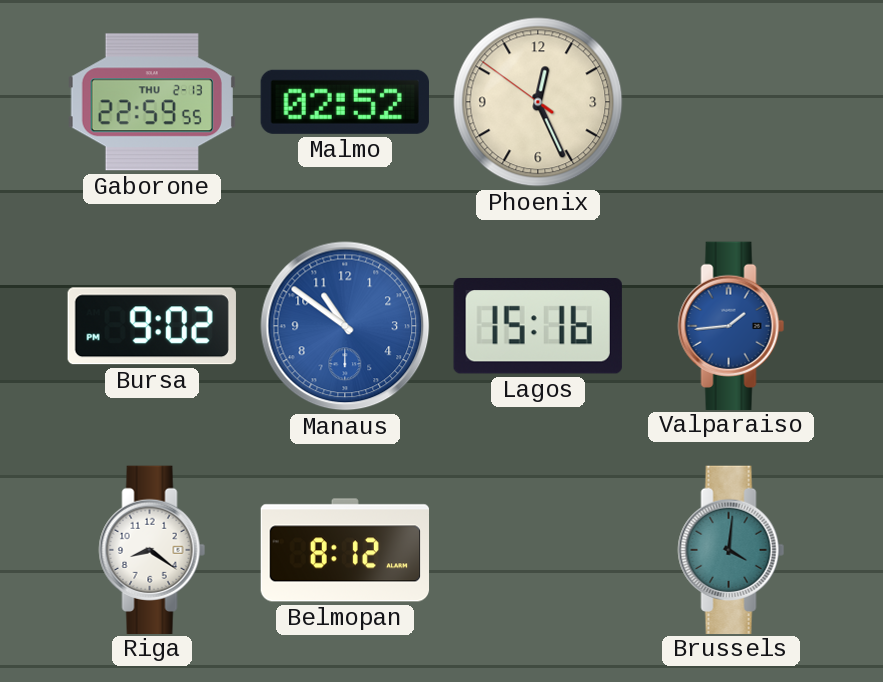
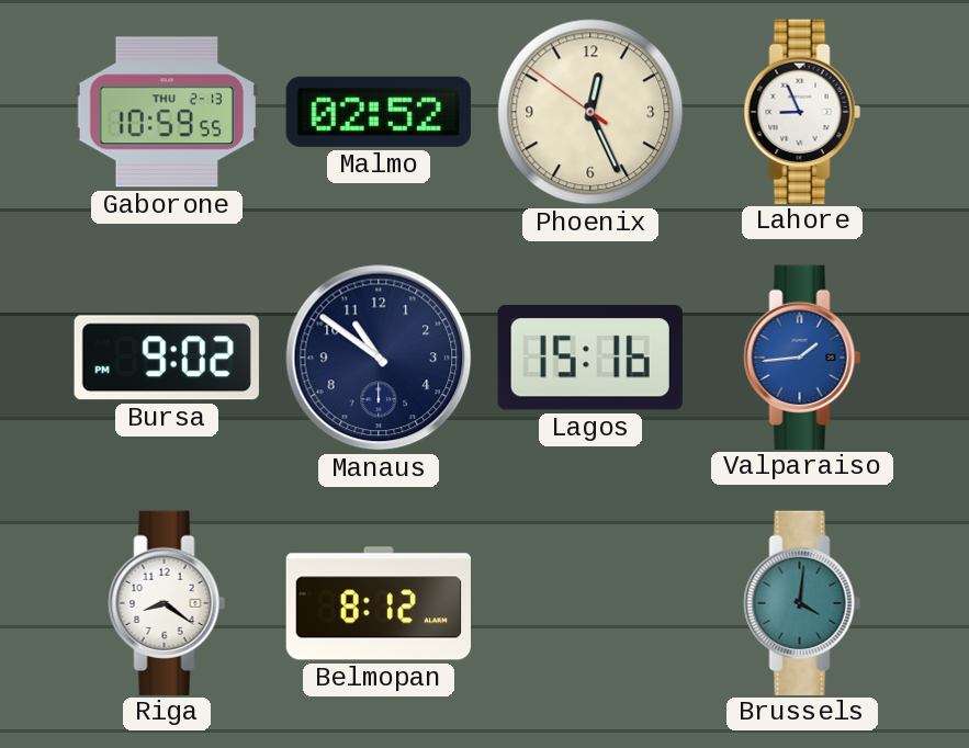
Gaborone: 22:59 -> 10:59
Lahore: none -> 8:56
Manaus dial: blue -> navy
